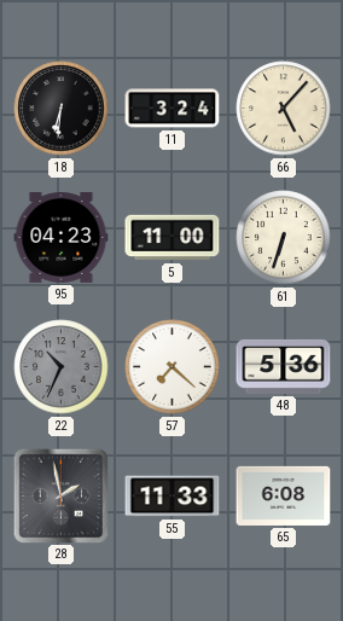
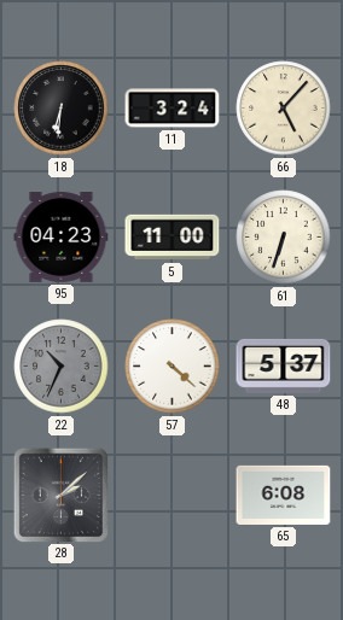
57: 7:22 -> 4:22
48: 5:36 -> 5:37
28: 1:58 -> 2:08
55: 11:33 -> none
